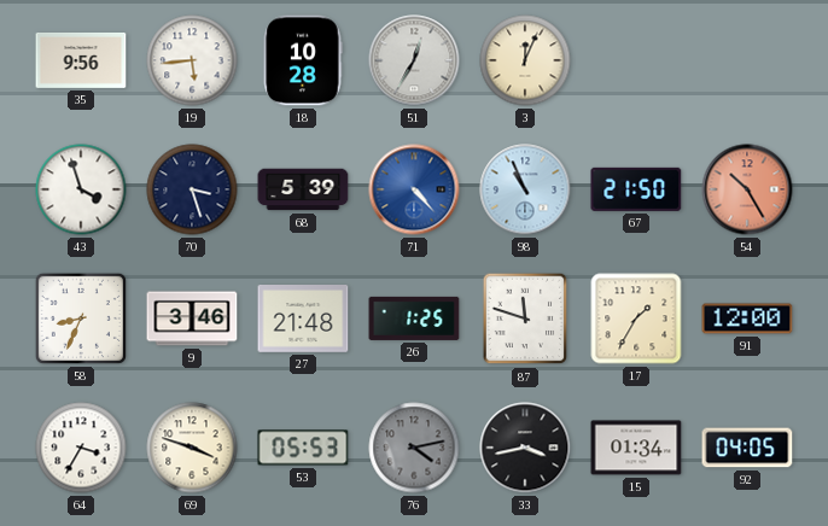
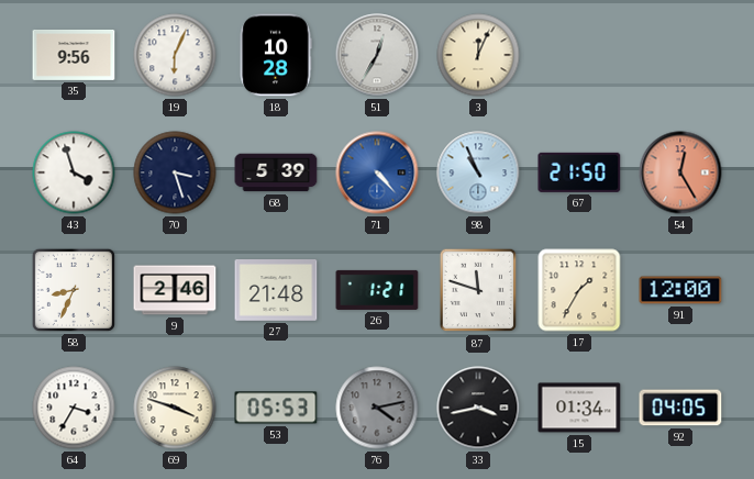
19: 5:44 -> 6:04
54: 10:25 -> 12:25
9: 3:46 -> 2:46
26: 1:25 -> 1:21
